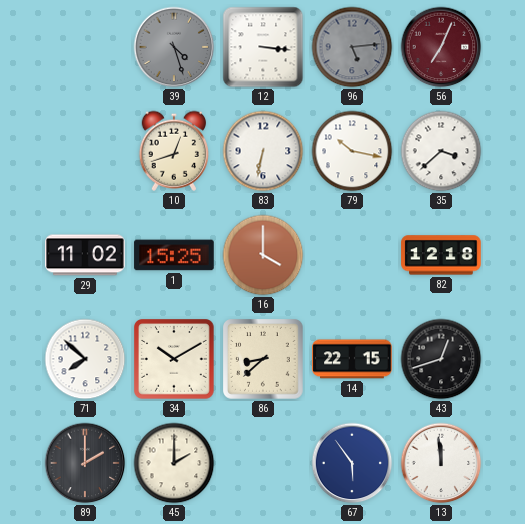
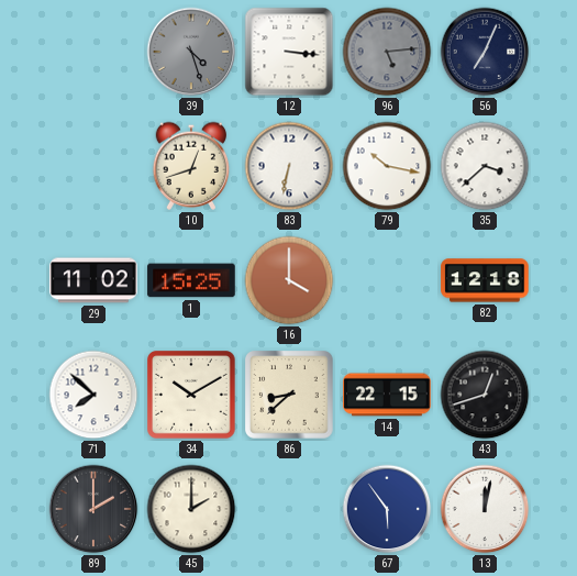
56 dial: burgundy -> navy
13: 11:59 -> 12:02
